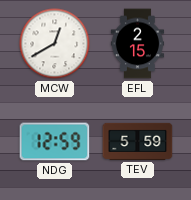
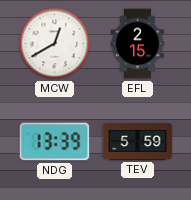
NDG: 12:59 -> 13:39
